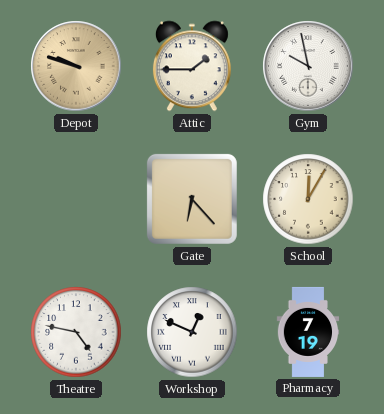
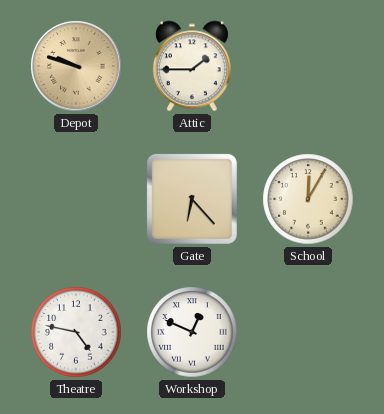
Gym: 9:58 -> none
Pharmacy: 7:19 -> none
